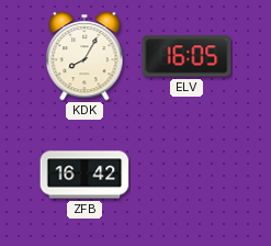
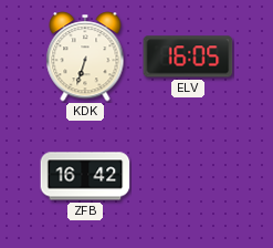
KDK: 8:05 -> 6:33
